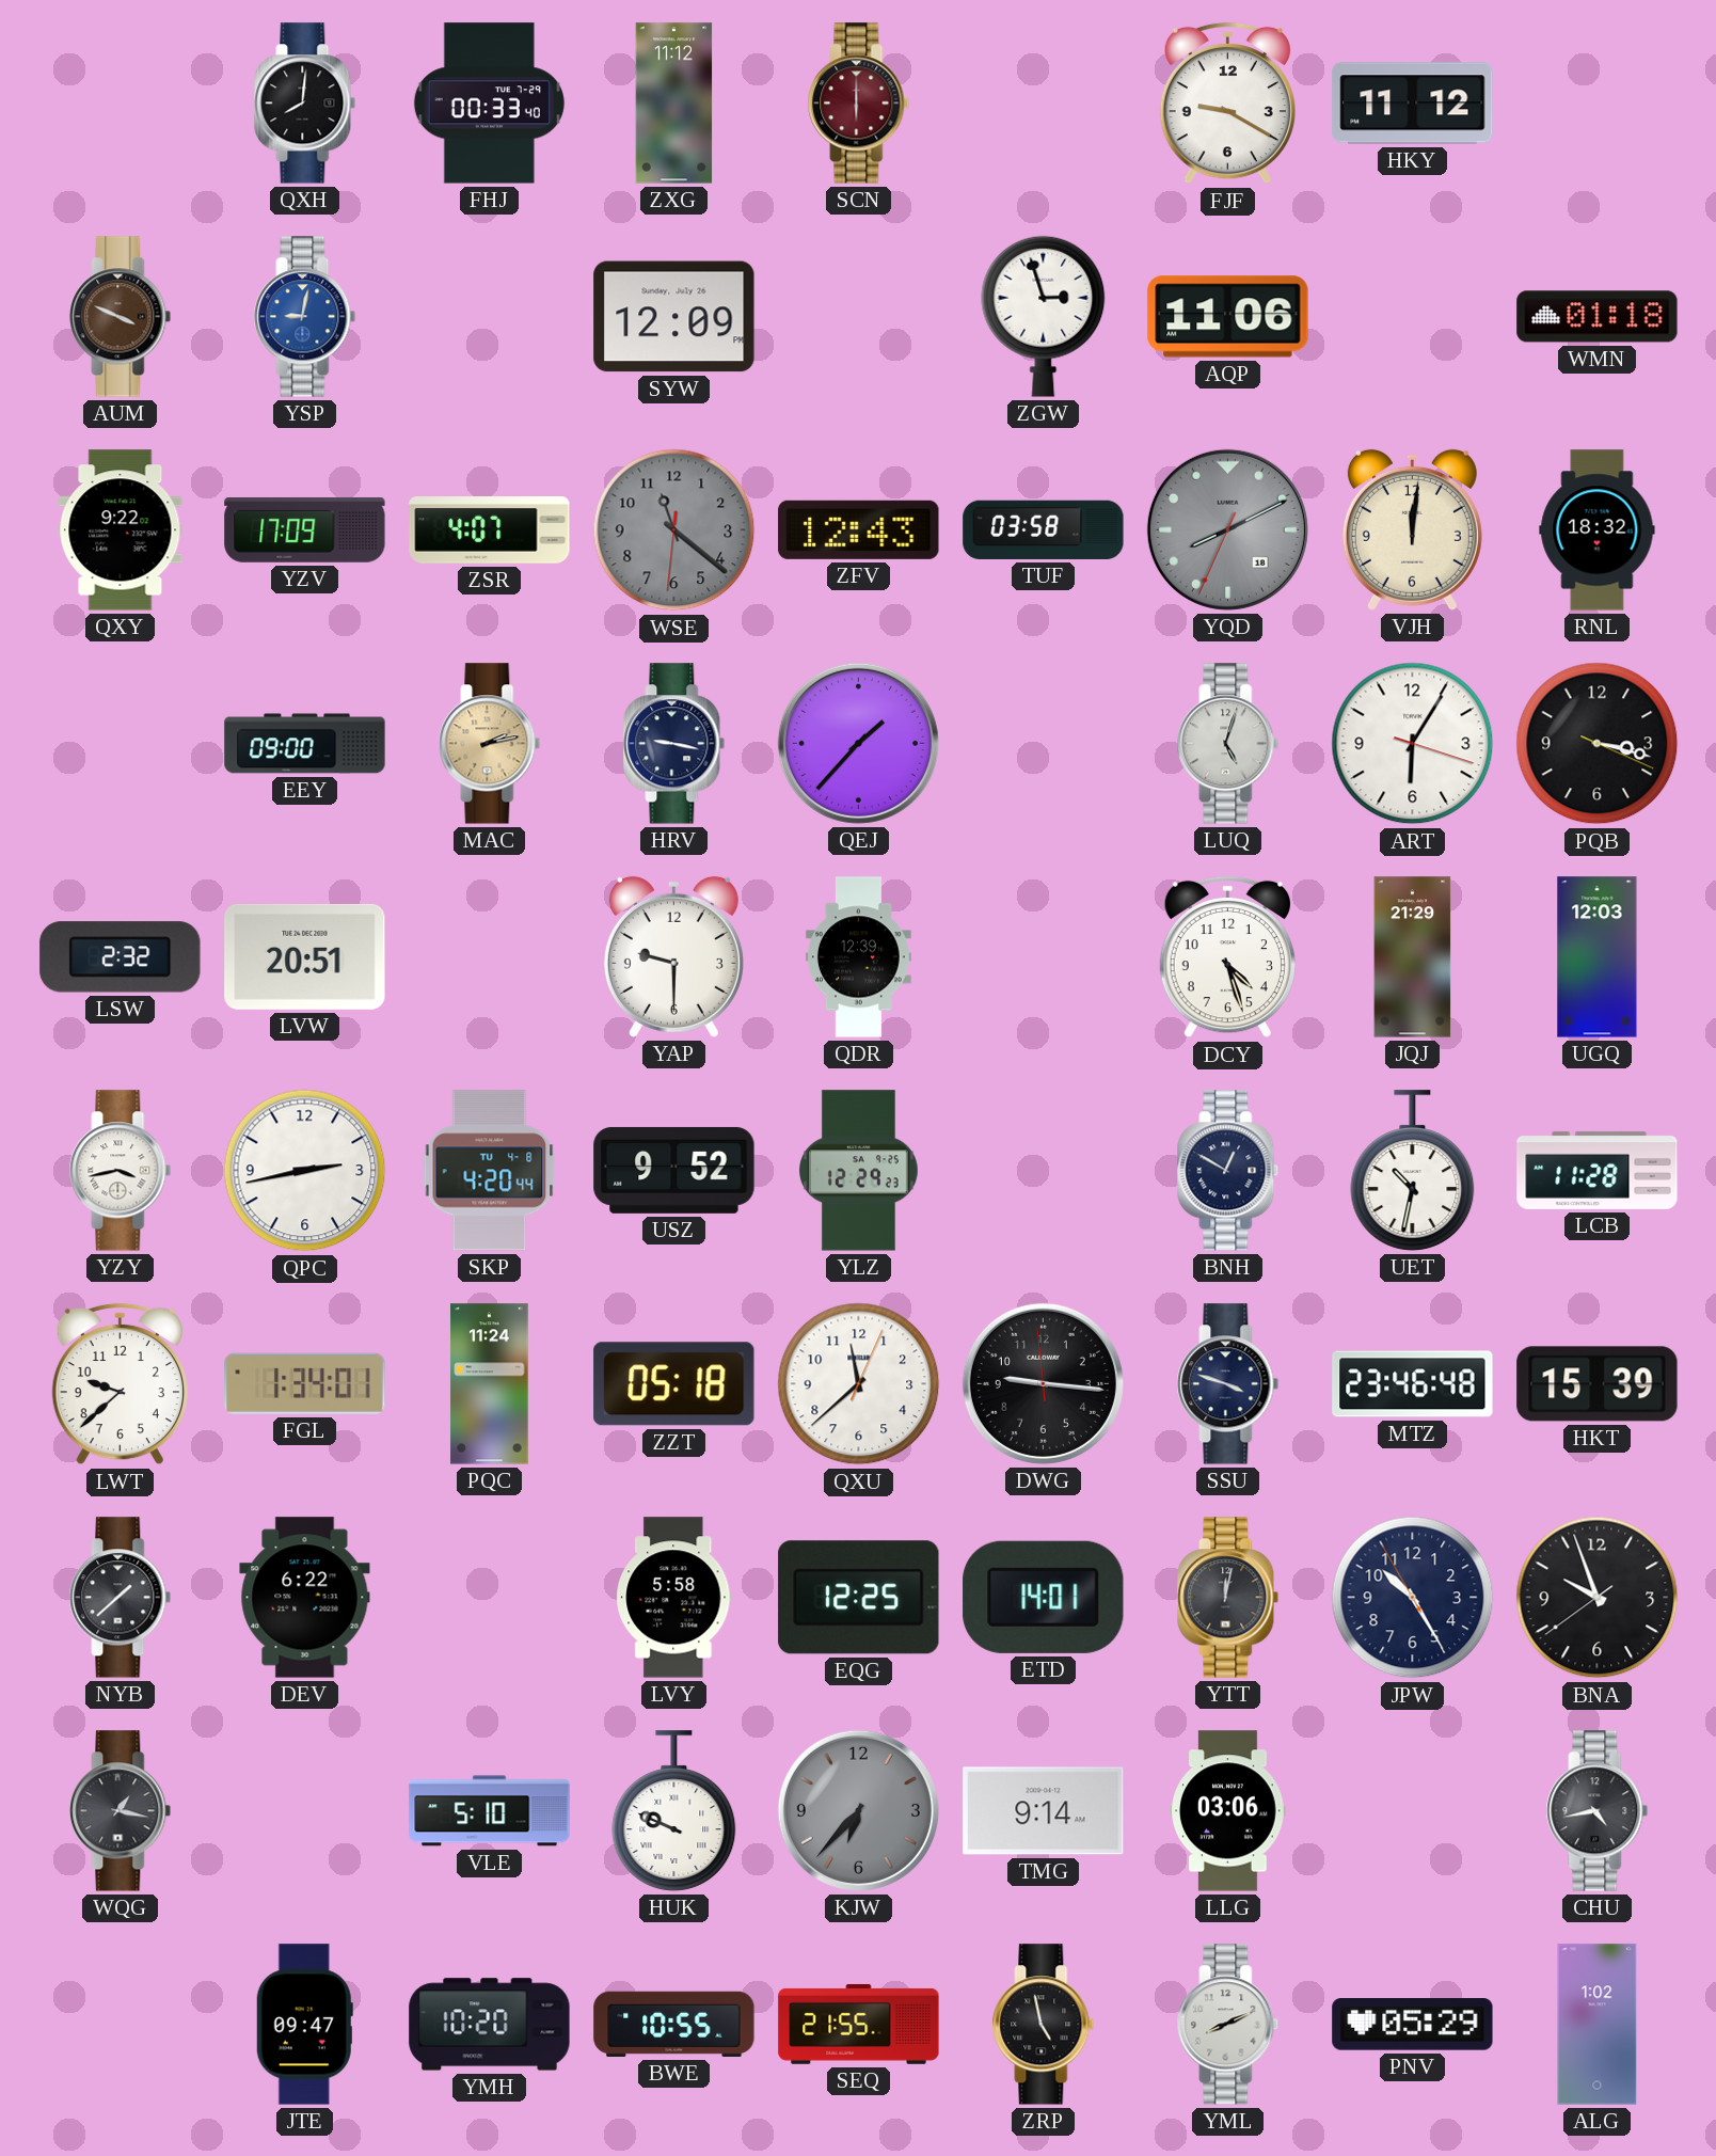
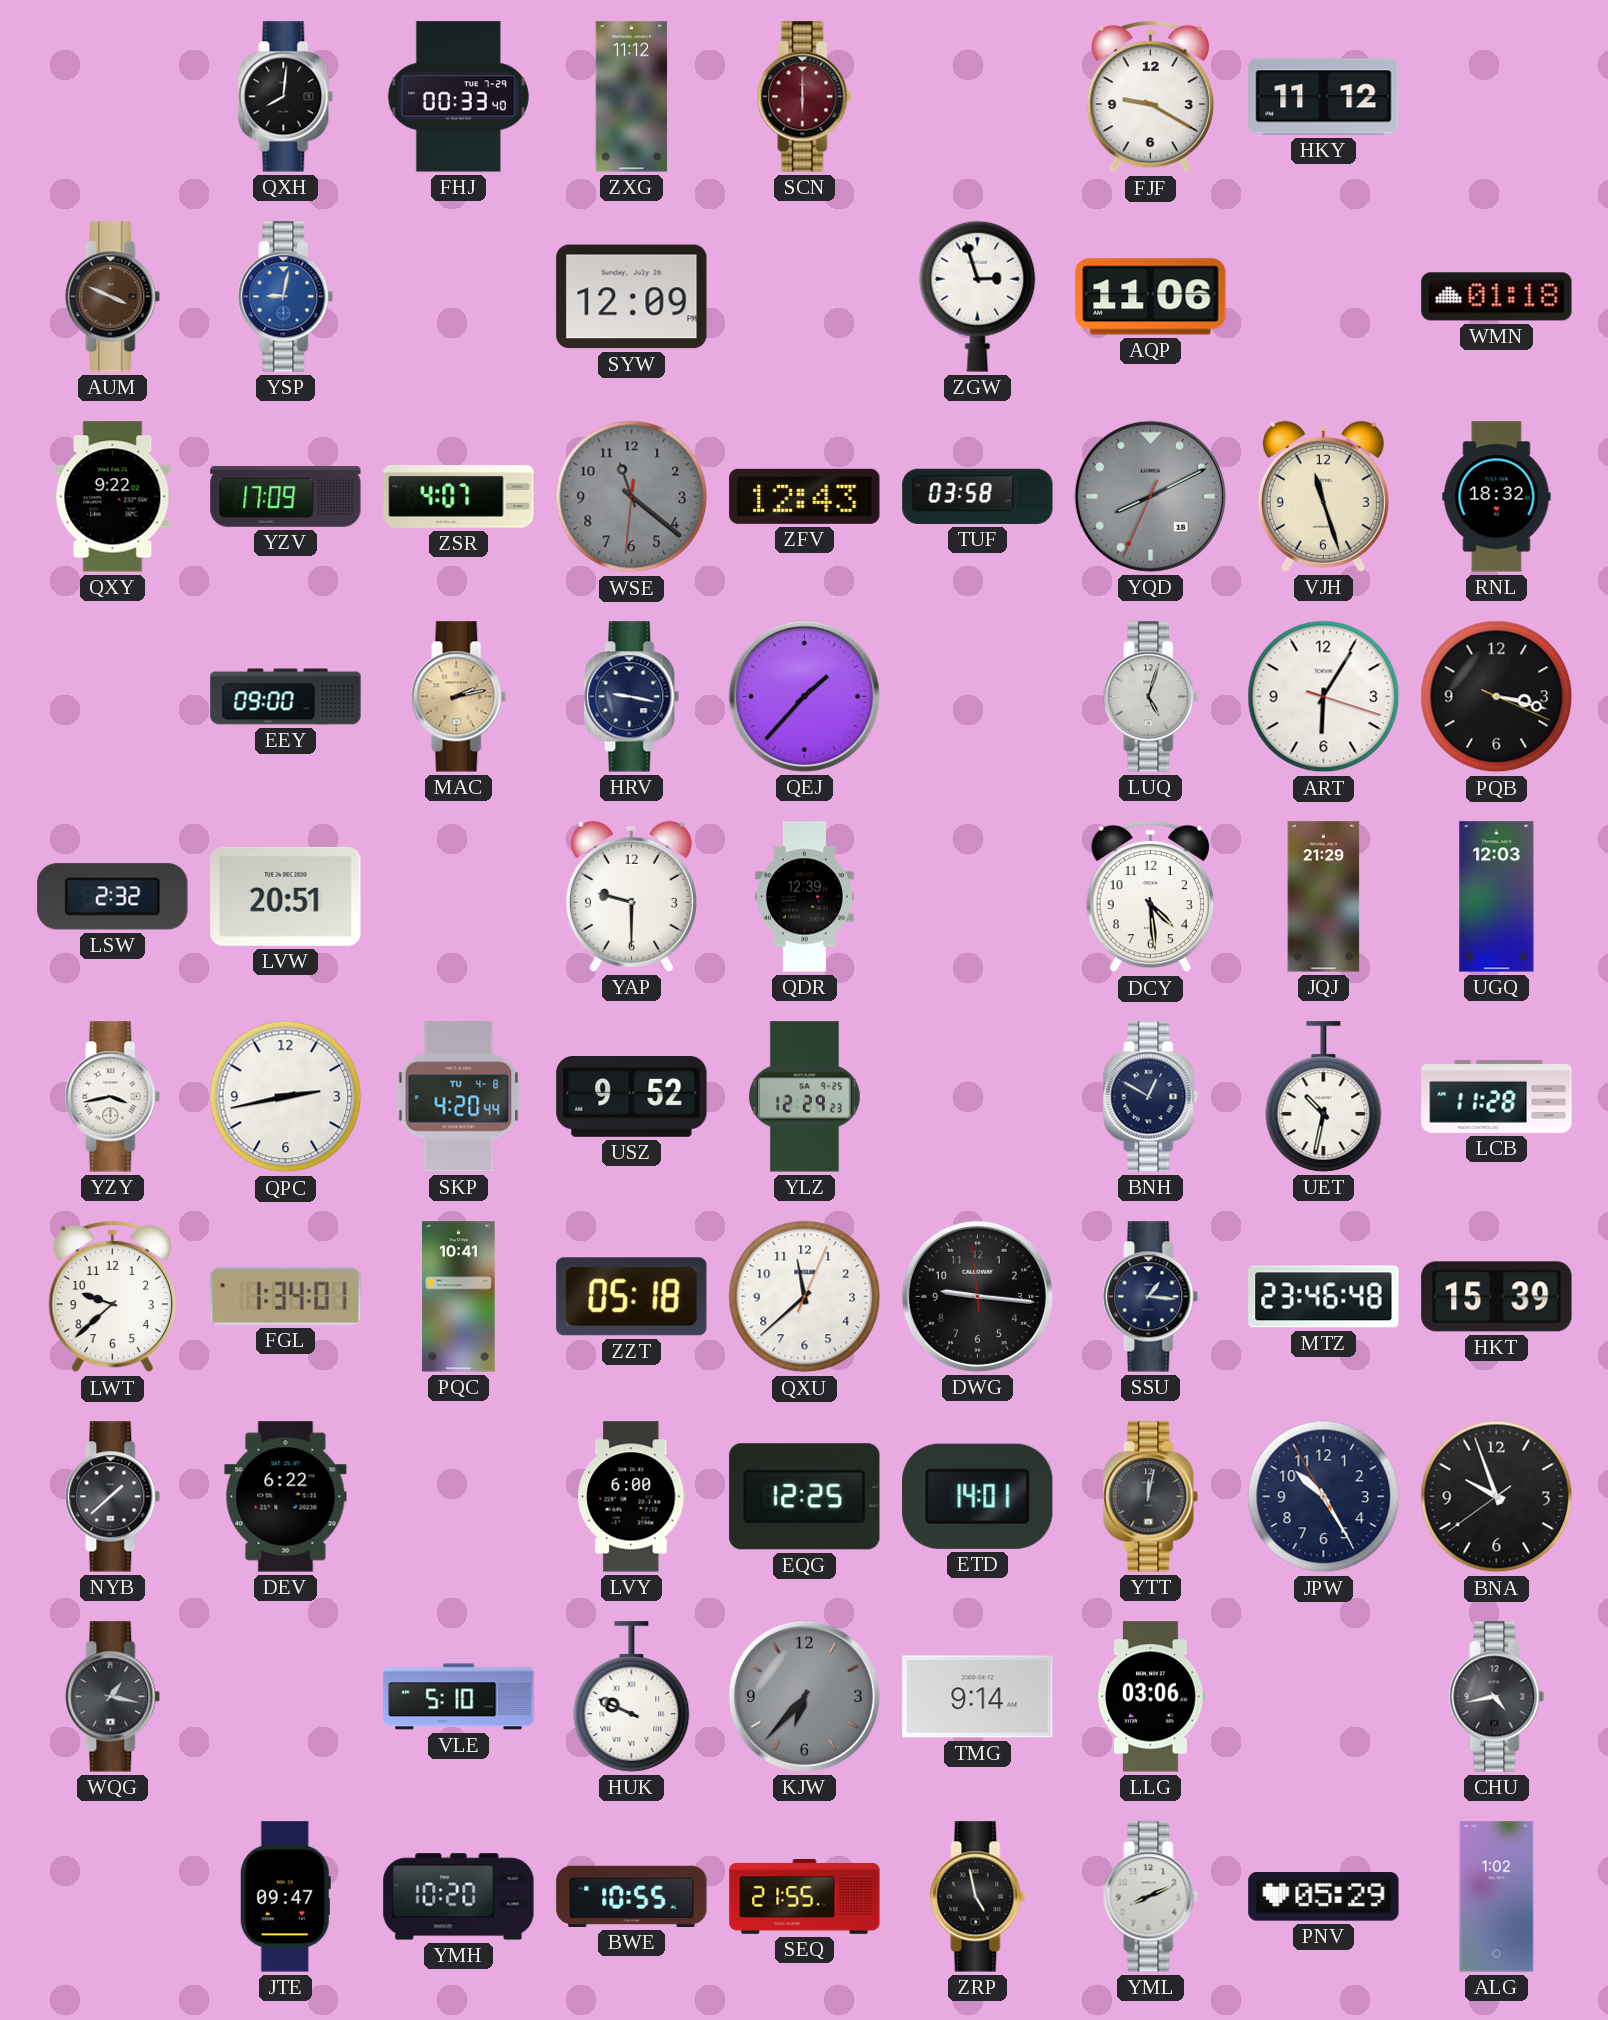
VJH: 12:01 -> 11:27
DCY: 4:27 -> 4:29
PQC: 11:24 -> 10:41
SSU: 3:48 -> 1:16
LVY: 5:58 -> 6:00
